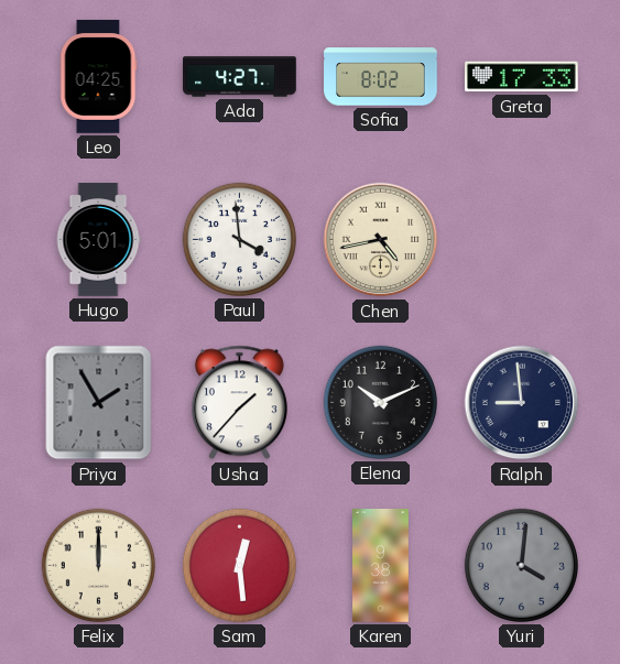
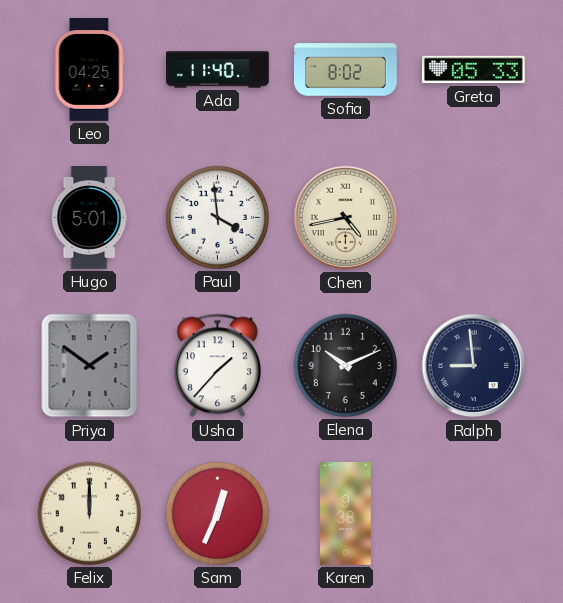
Ada: 4:27 -> 11:40
Greta: 17:33 -> 05:33
Priya: 1:55 -> 1:51
Sam: 12:29 -> 12:34
Yuri: 4:01 -> none
